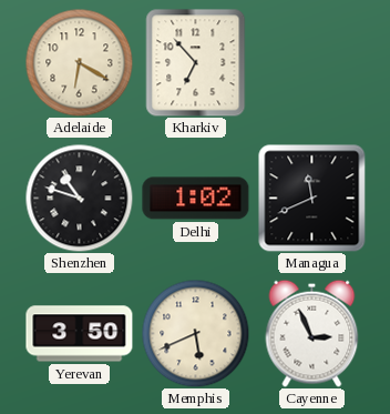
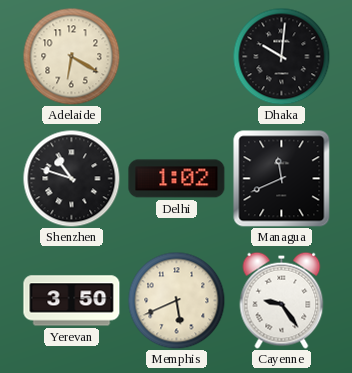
Kharkiv: 6:53 -> none
Dhaka: none -> 10:01
Cayenne: 2:56 -> 9:24
